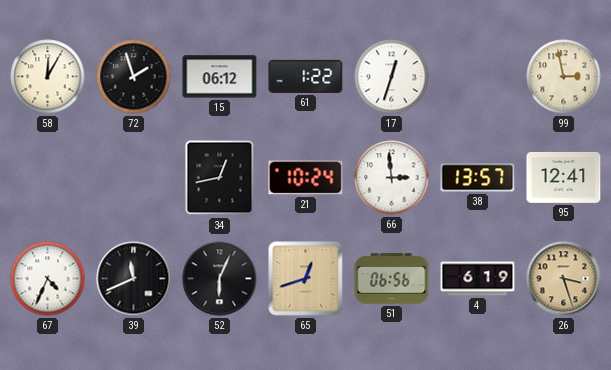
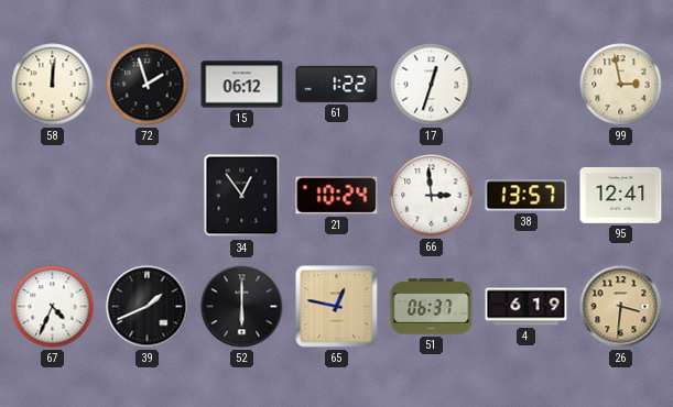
58: 12:05 -> 12:01
34: 12:43 -> 12:54
39: 11:41 -> 1:41
52: 6:04 -> 6:00
65: 12:42 -> 12:47
51: 06:56 -> 06:37
26: 3:27 -> 3:31
